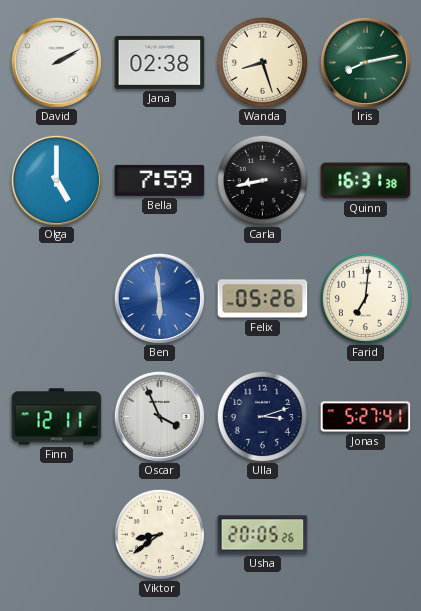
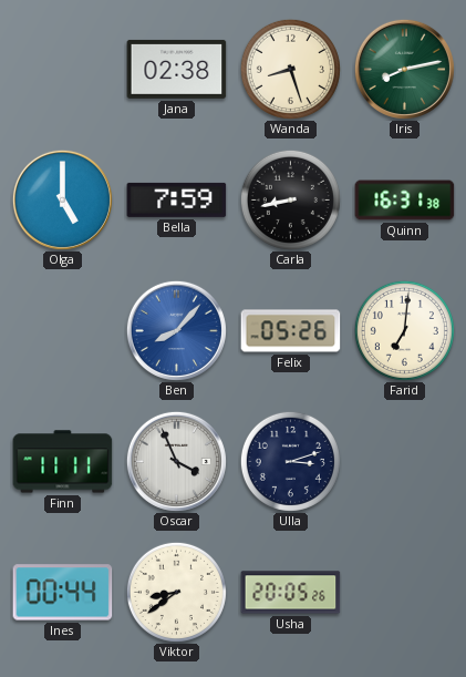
David: 2:10 -> none
Ben: 5:59 -> 8:07
Finn: 12:11 -> 11:11
Jonas: 5:27 -> none
Ines: none -> 00:44
